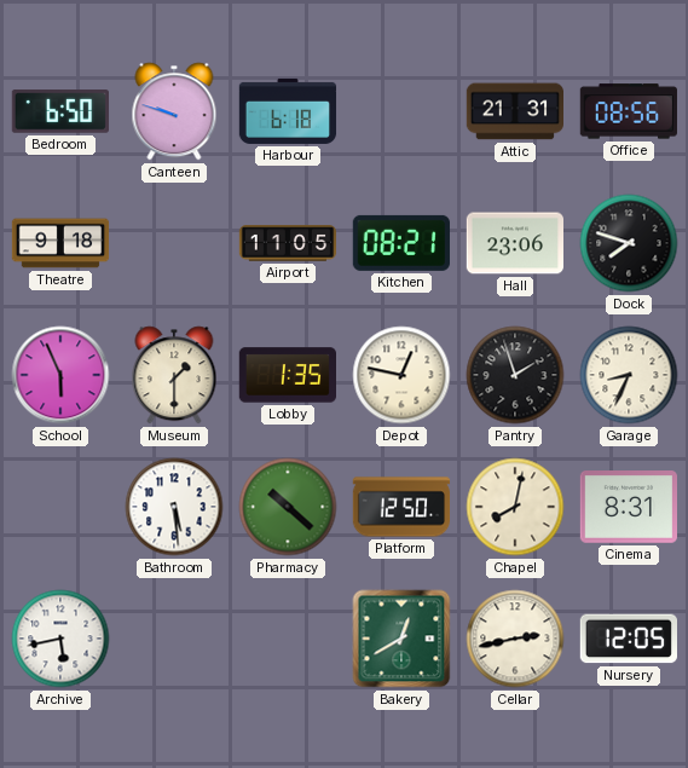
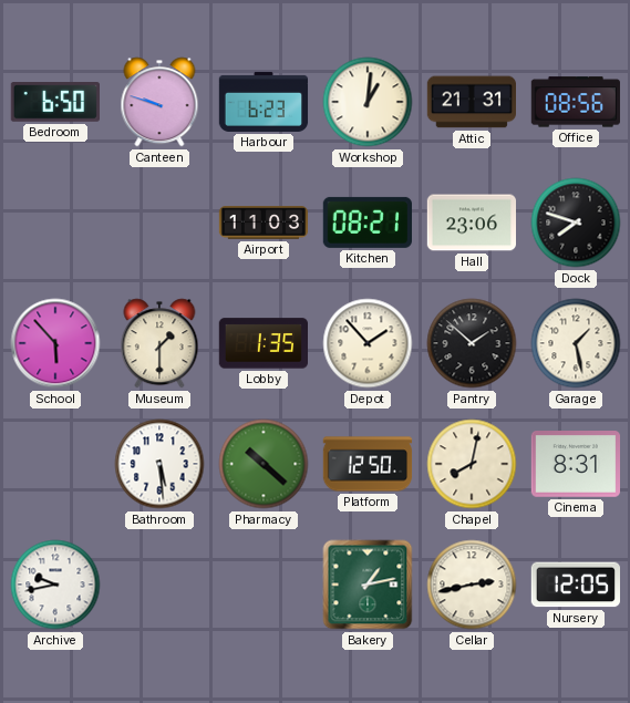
Harbour: 6:18 -> 6:23
Workshop: none -> 1:01
Theatre: 9:18 -> none
Airport: 11:05 -> 11:03
School: 5:56 -> 5:53
Depot: 12:47 -> 1:53
Pantry: 1:57 -> 1:52
Garage: 8:34 -> 1:28
Archive: 5:43 -> 9:43
Bakery: 12:40 -> 1:13
